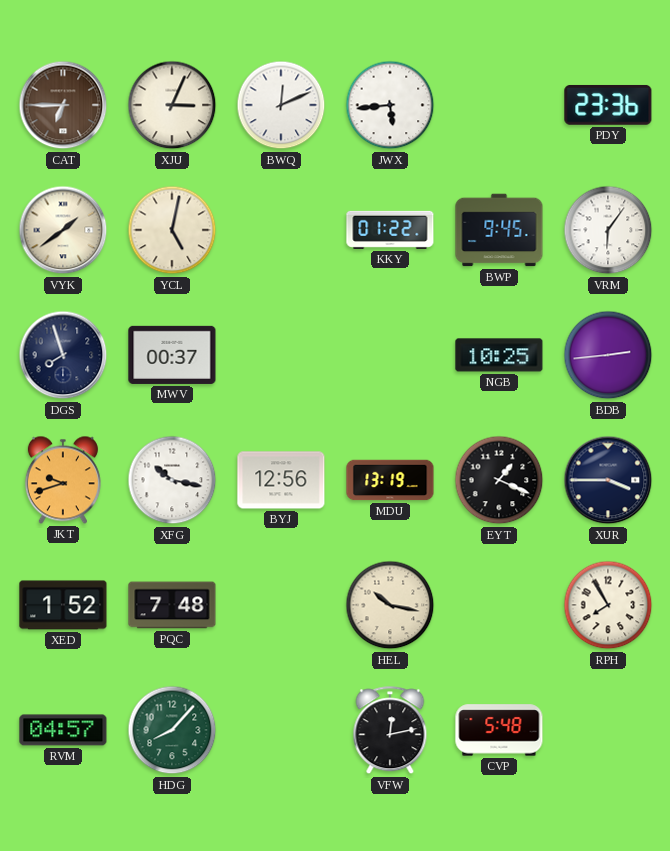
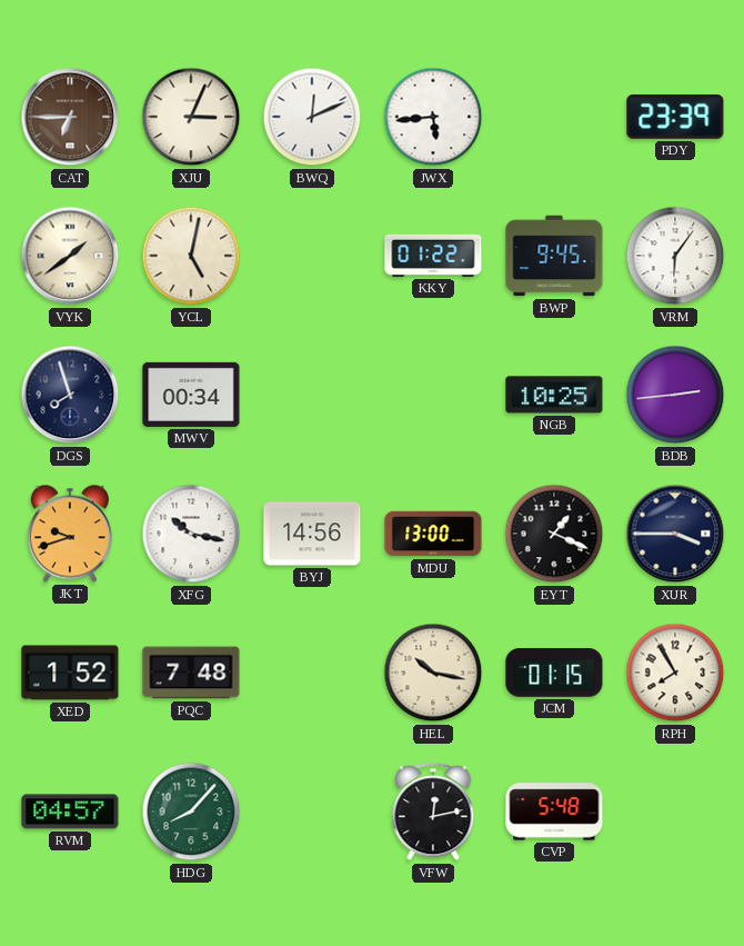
PDY: 23:36 -> 23:39
MWV: 00:37 -> 00:34
BYJ: 12:56 -> 14:56
MDU: 13:19 -> 13:00
JCM: none -> 01:15
